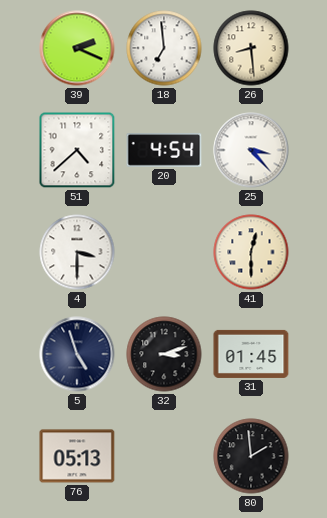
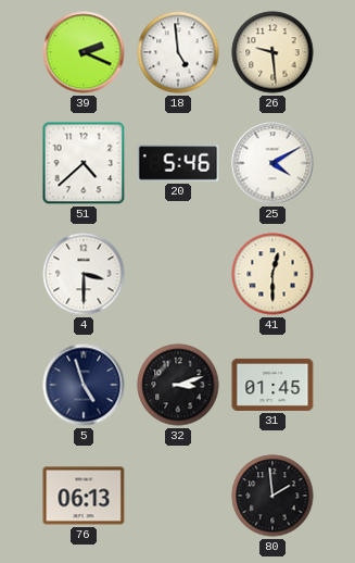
18: 6:59 -> 4:59
26: 8:29 -> 9:29
20: 4:54 -> 5:46
25: 3:23 -> 4:10
76: 05:13 -> 06:13
